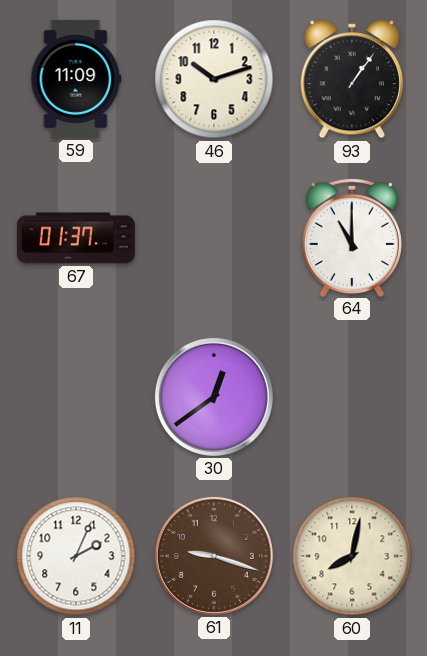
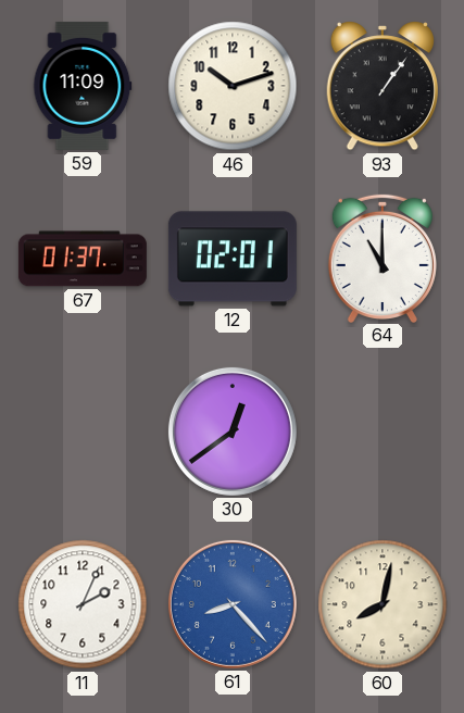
12: none -> 02:01
61: 9:18 -> 8:23
61 dial: brown -> blue
